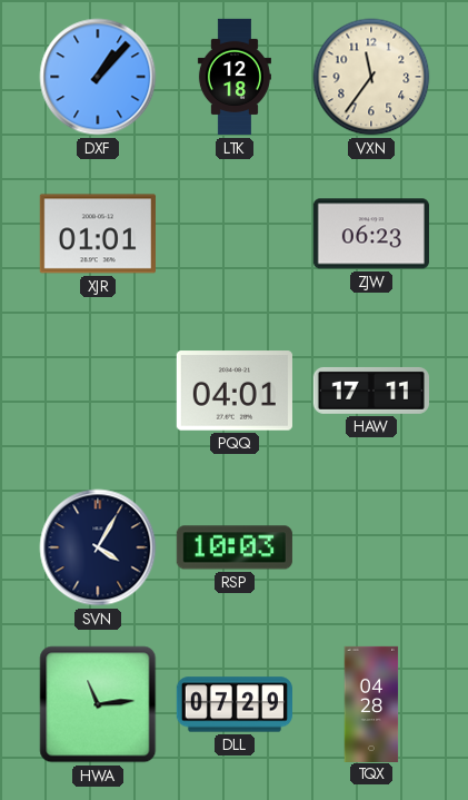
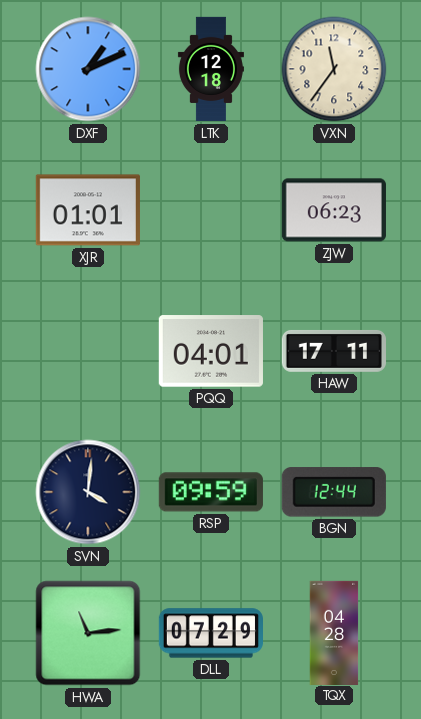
DXF: 1:07 -> 1:11
SVN: 4:05 -> 4:01
RSP: 10:03 -> 09:59
BGN: none -> 12:44
